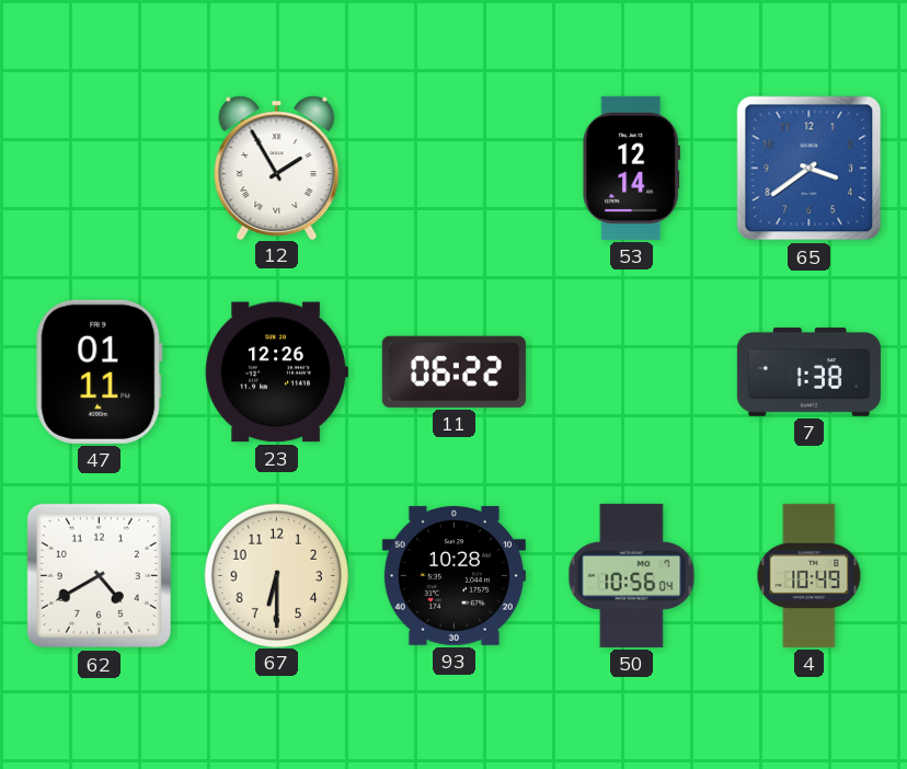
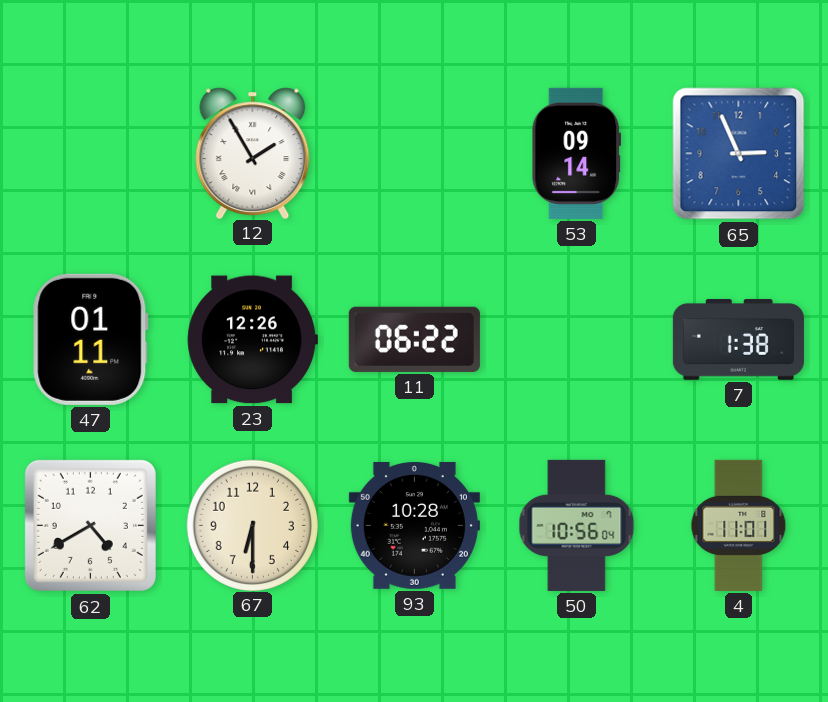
53: 12:14 -> 09:14
65: 3:39 -> 2:56
4: 10:49 -> 11:01
